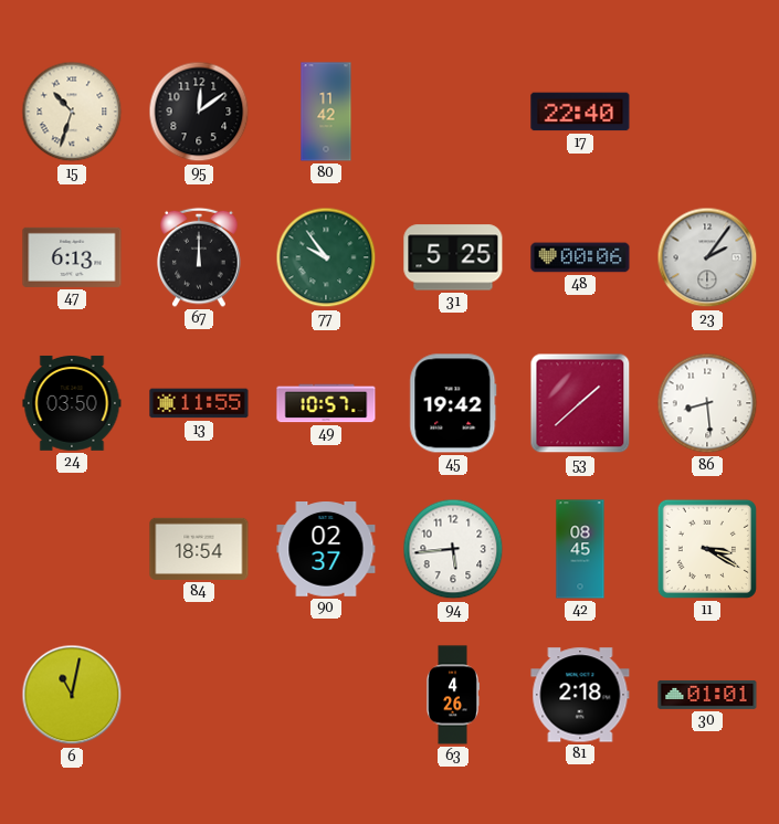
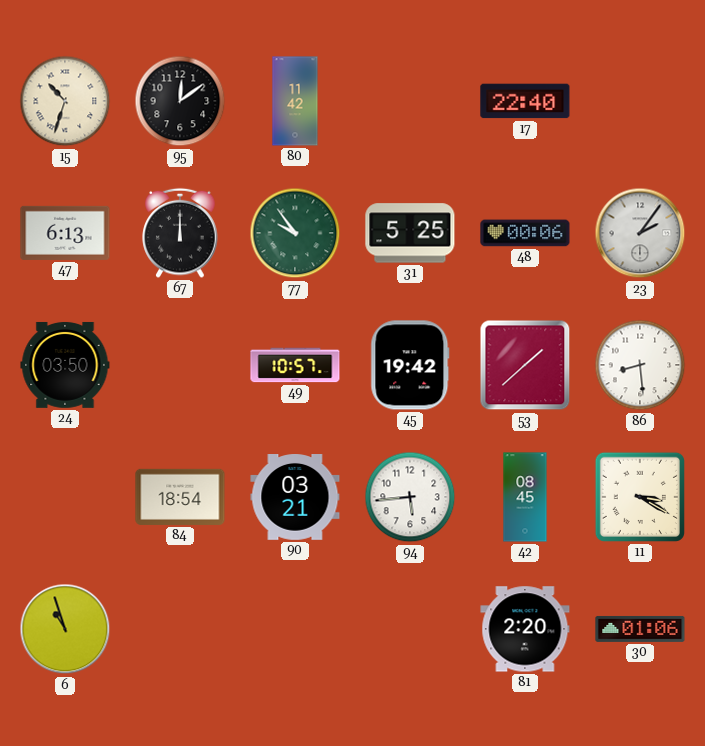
13: 11:55 -> none
90: 02:37 -> 03:21
6: 11:02 -> 10:57
63: 4:26 -> none
81: 2:18 -> 2:20
30: 01:01 -> 01:06
